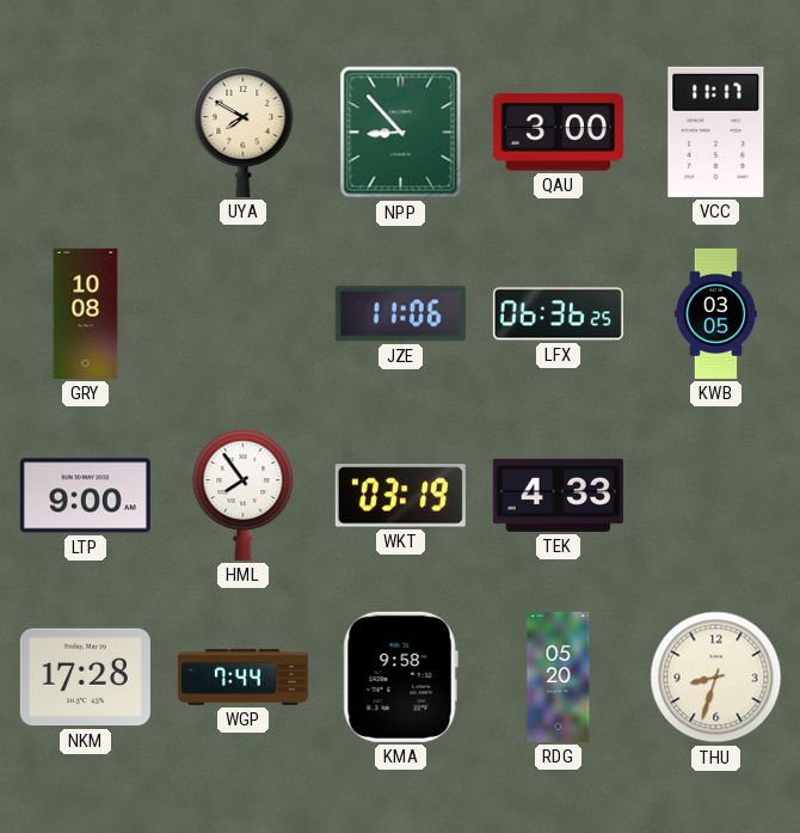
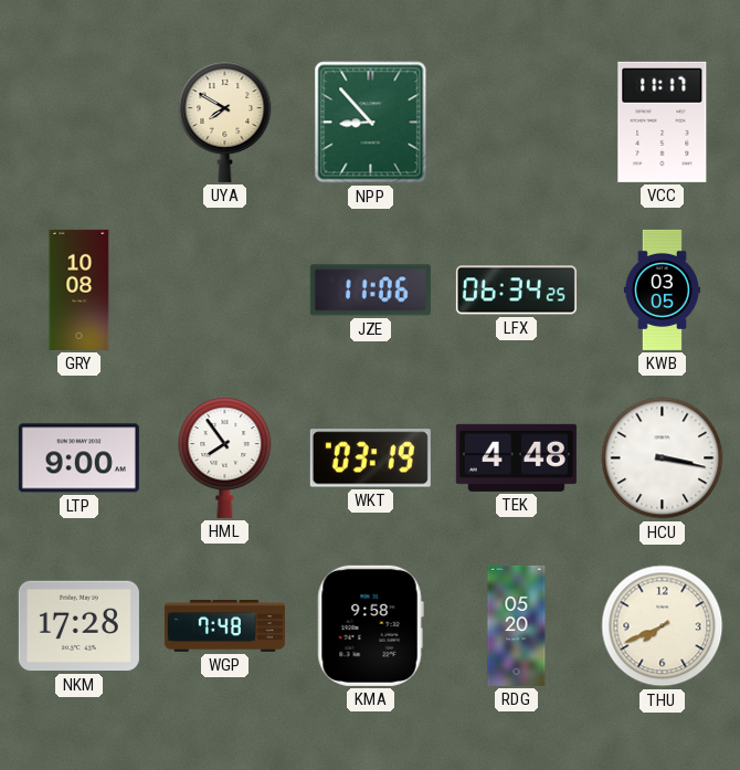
QAU: 3:00 -> none
LFX: 06:36 -> 06:34
TEK: 4:33 -> 4:48
HCU: none -> 3:17
WGP: 7:44 -> 7:48
THU: 8:33 -> 7:41
